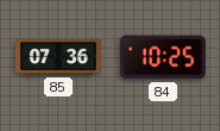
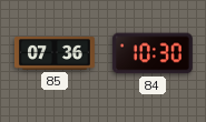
84: 10:25 -> 10:30
